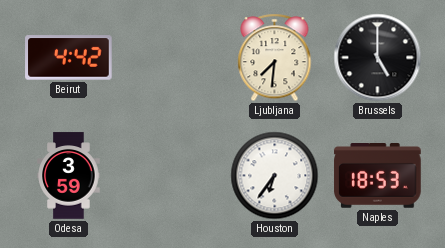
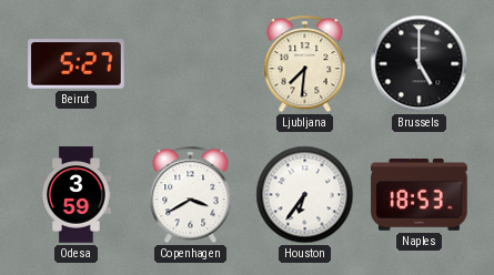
Beirut: 4:42 -> 5:27
Copenhagen: none -> 3:40
